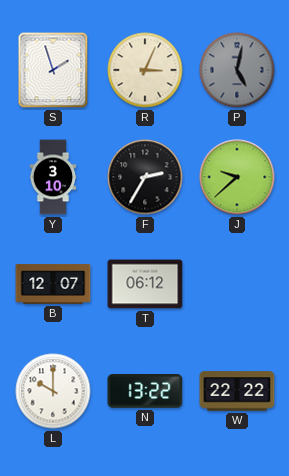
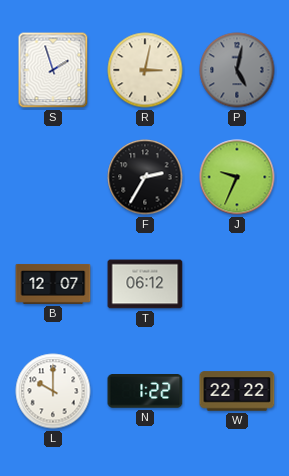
R: 3:04 -> 3:02
Y: 3:10 -> none
J: 9:38 -> 9:34
N: 13:22 -> 1:22
